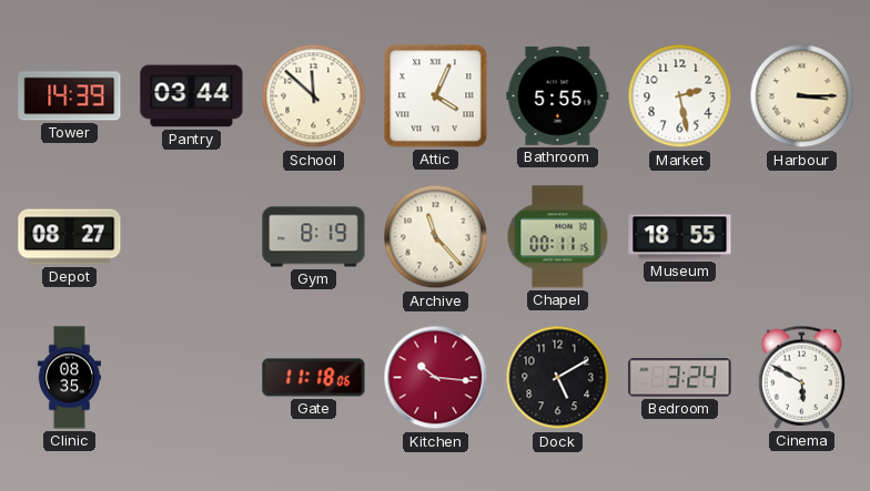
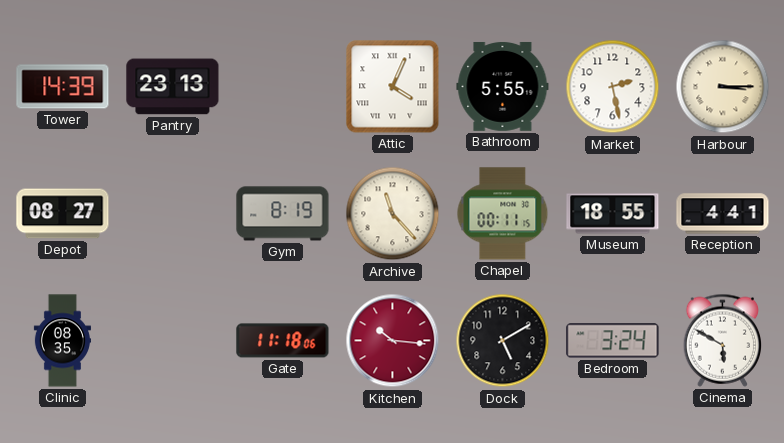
Pantry: 03:44 -> 23:13
School: 11:52 -> none
Reception: none -> 4:41
